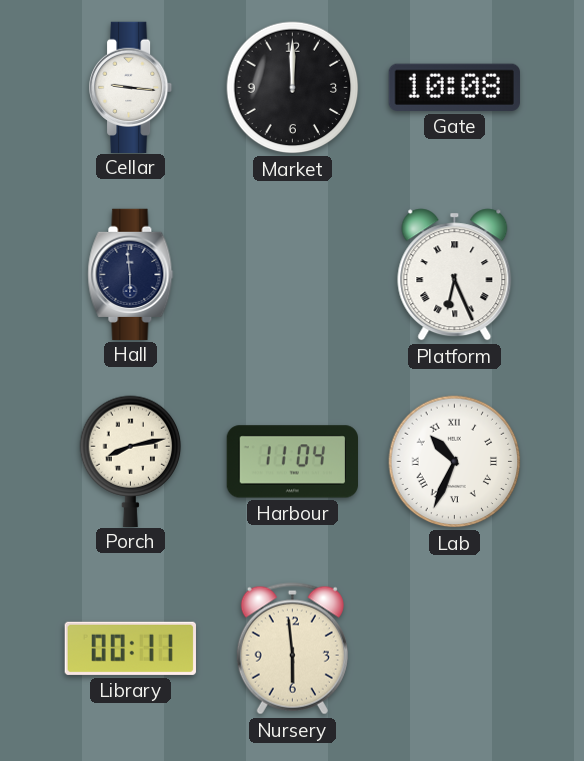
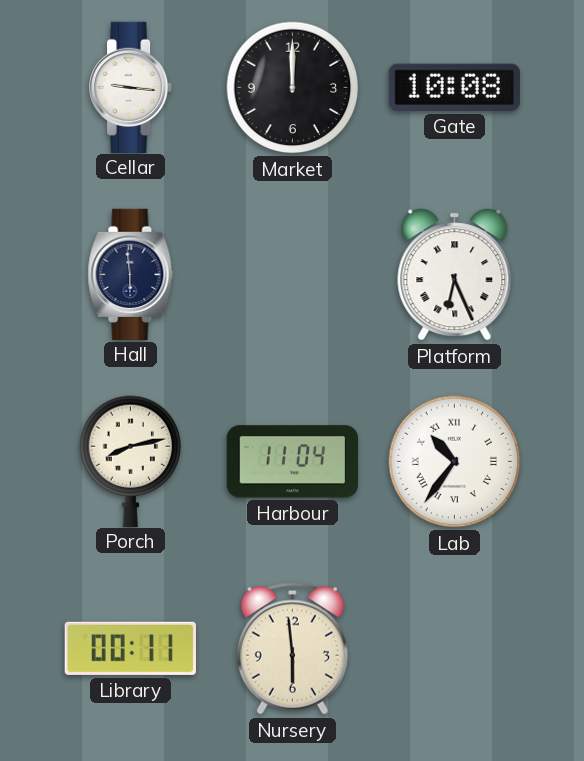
Lab: 10:34 -> 10:36
